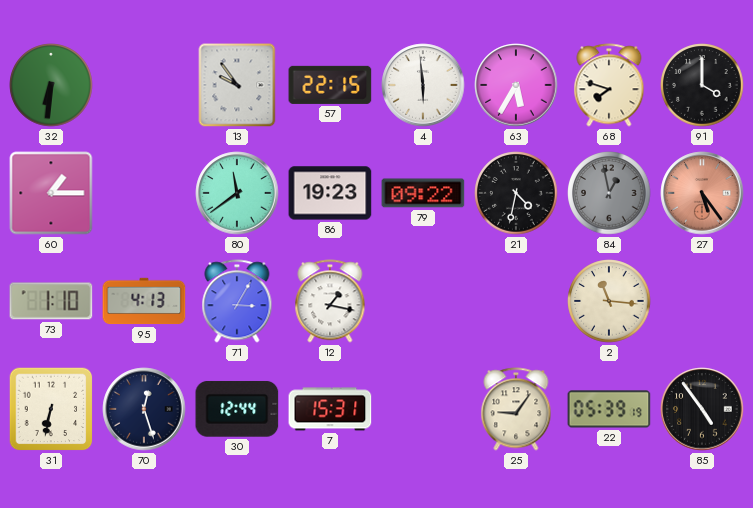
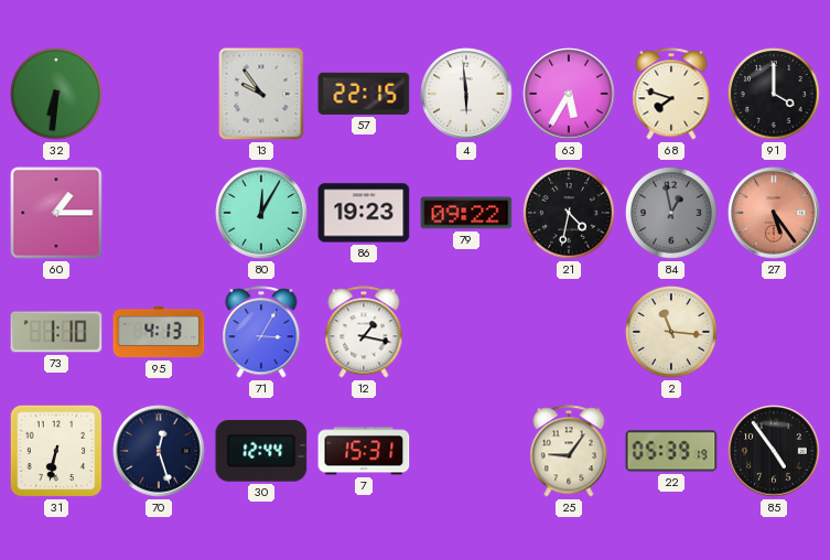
80: 11:39 -> 12:05
